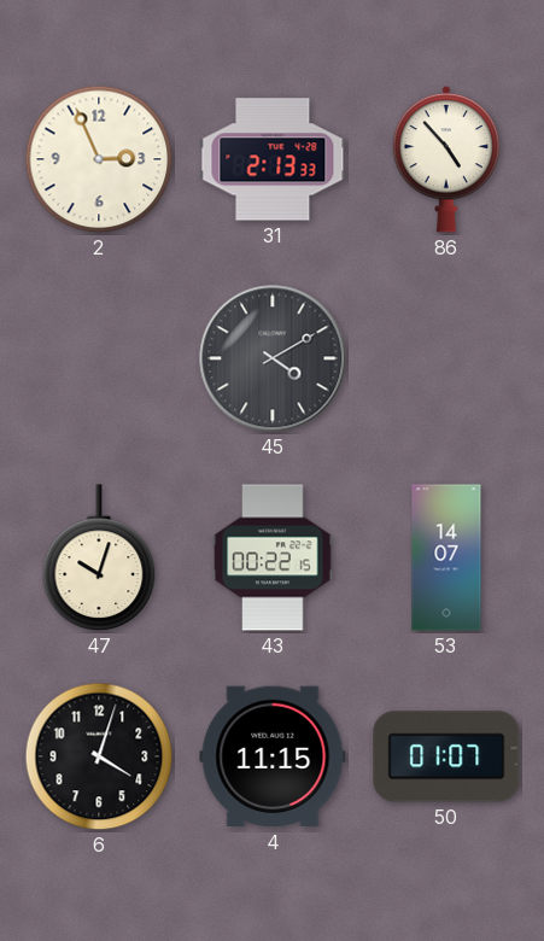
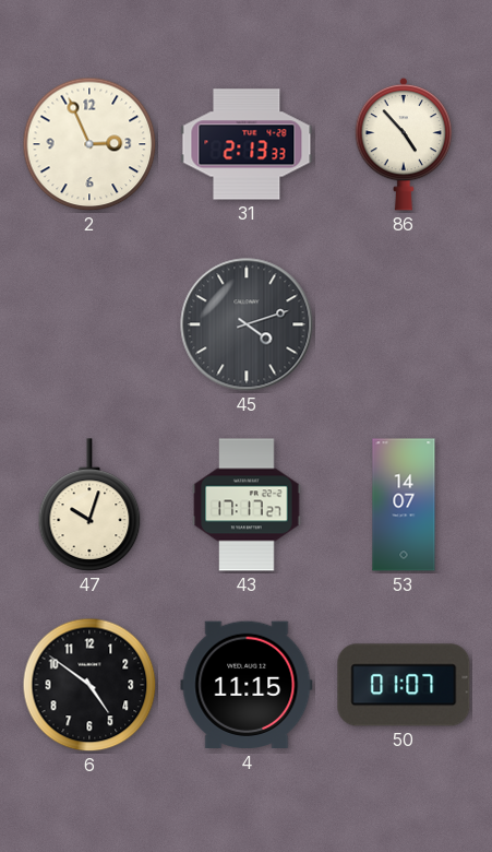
45: 4:10 -> 4:12
43: 00:22 -> 17:17
6: 4:03 -> 4:51
